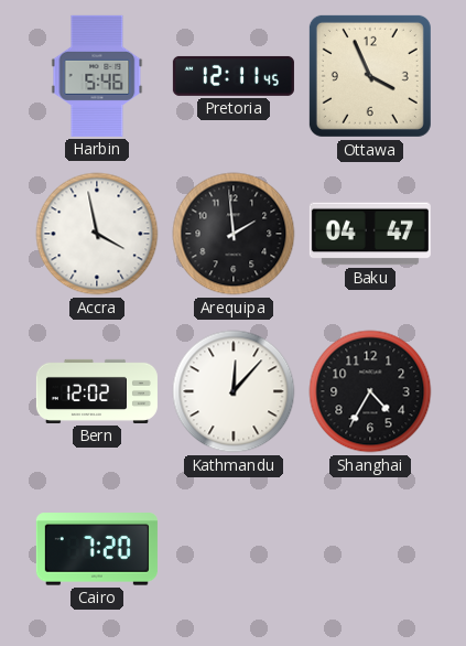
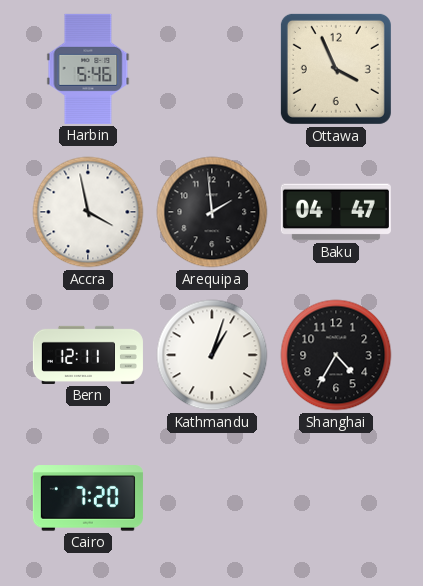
Pretoria: 12:11 -> none
Bern: 12:02 -> 12:11
Kathmandu: 12:07 -> 1:03
